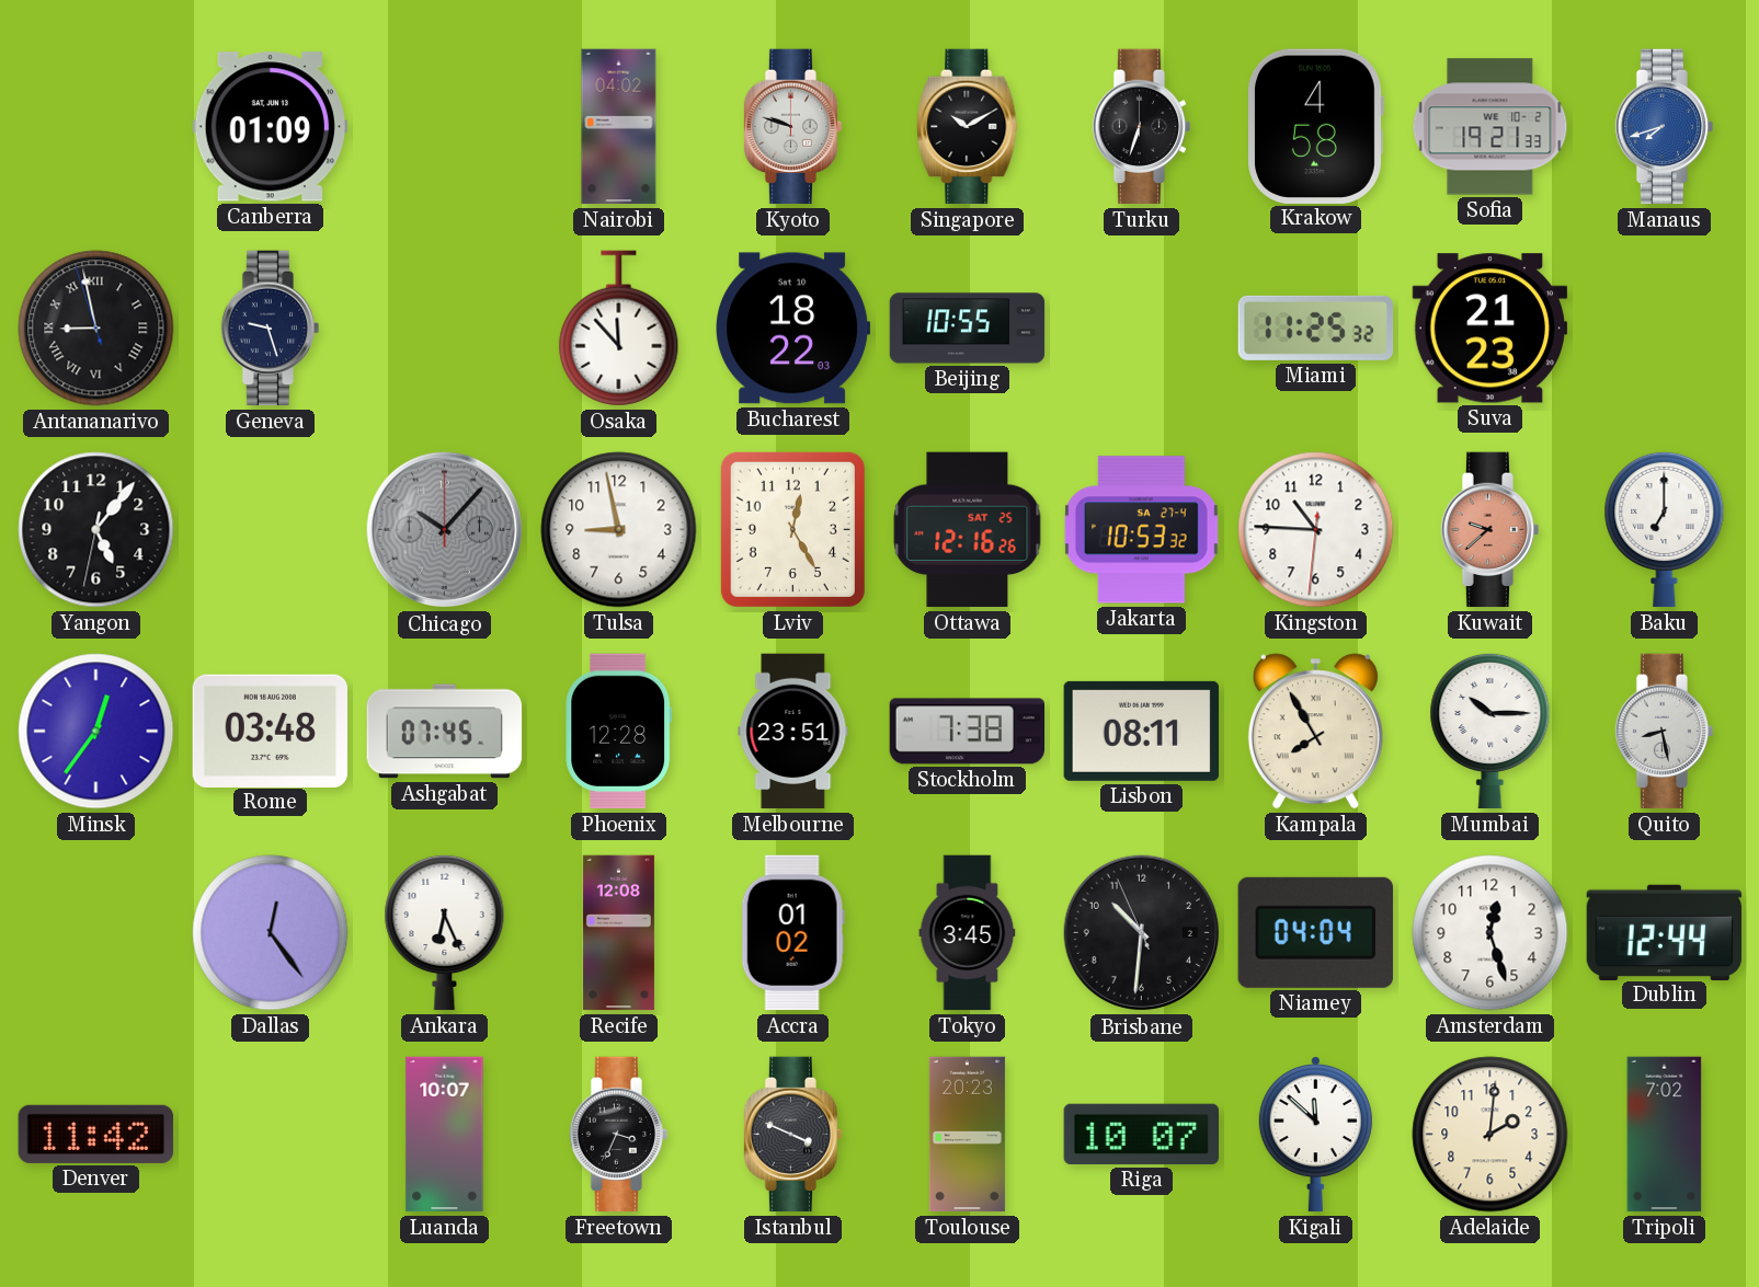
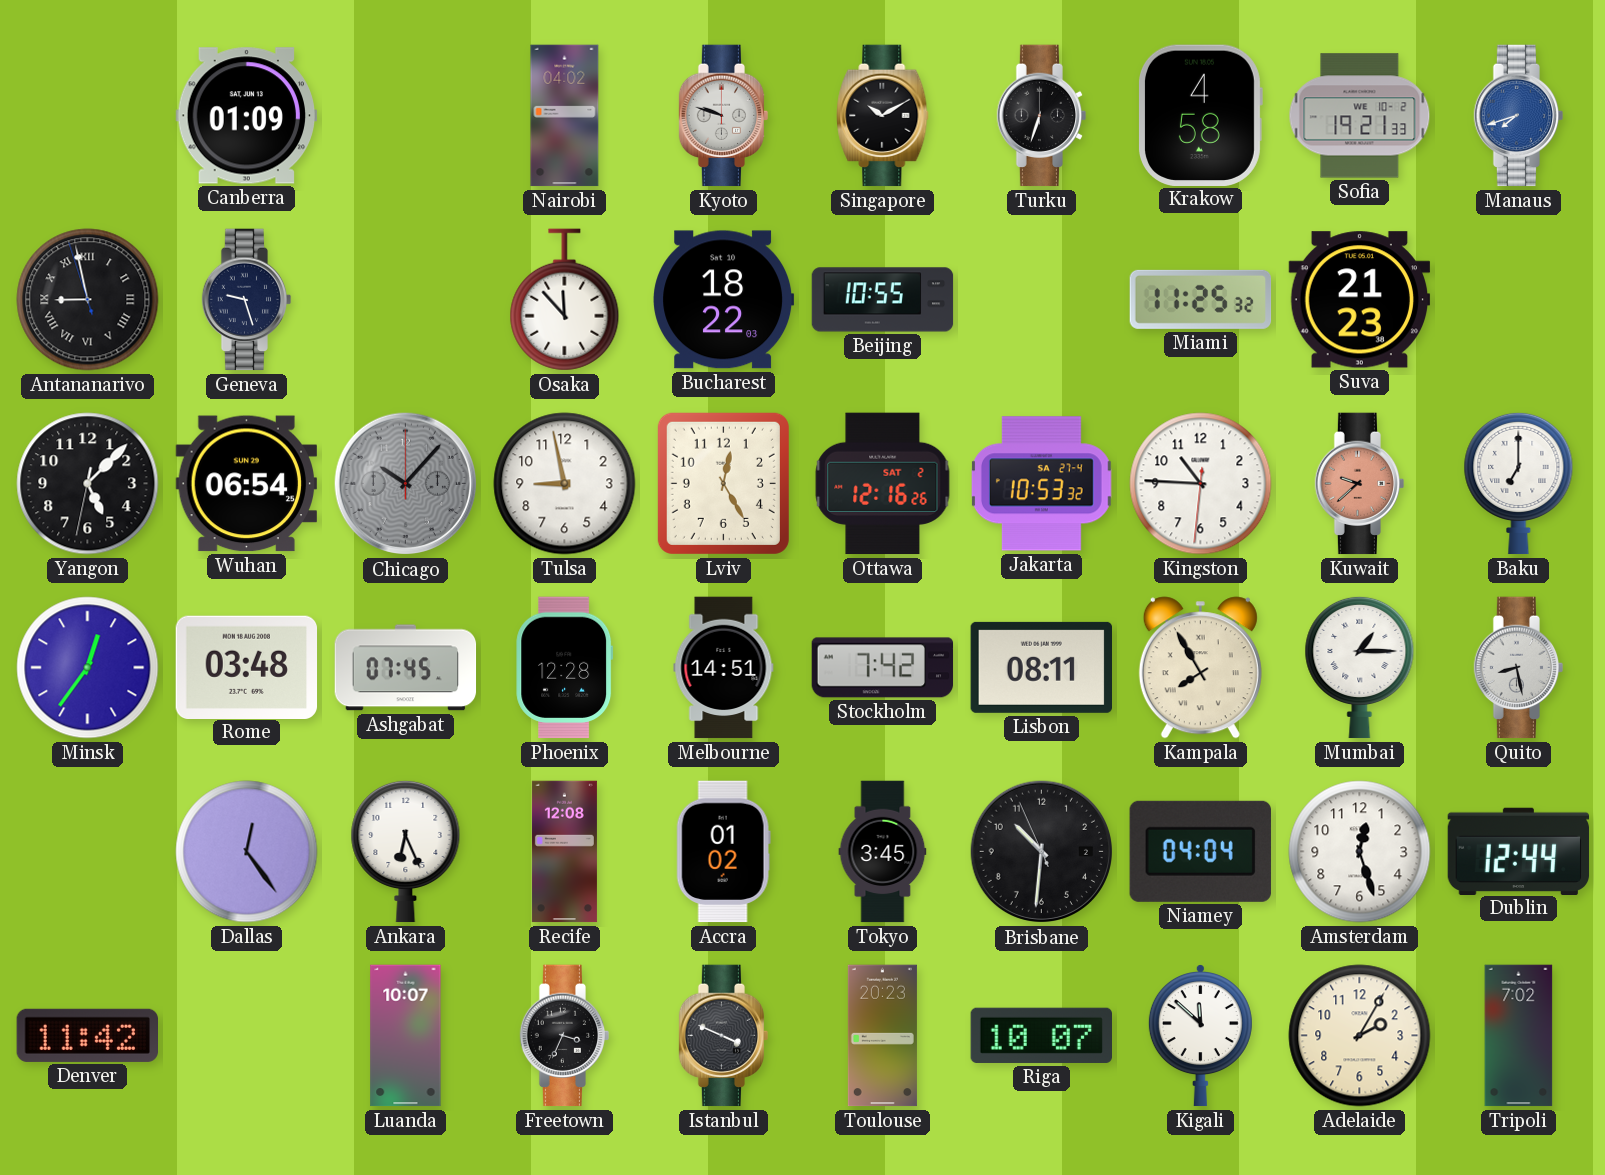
Yangon: 5:06 -> 5:07
Wuhan: none -> 06:54
Ottawa date: SAT 25 -> SAT 2
Melbourne: 23:51 -> 14:51
Stockholm: 7:38 -> 7:42
Mumbai: 10:15 -> 1:15
Adelaide: 2:01 -> 2:05
